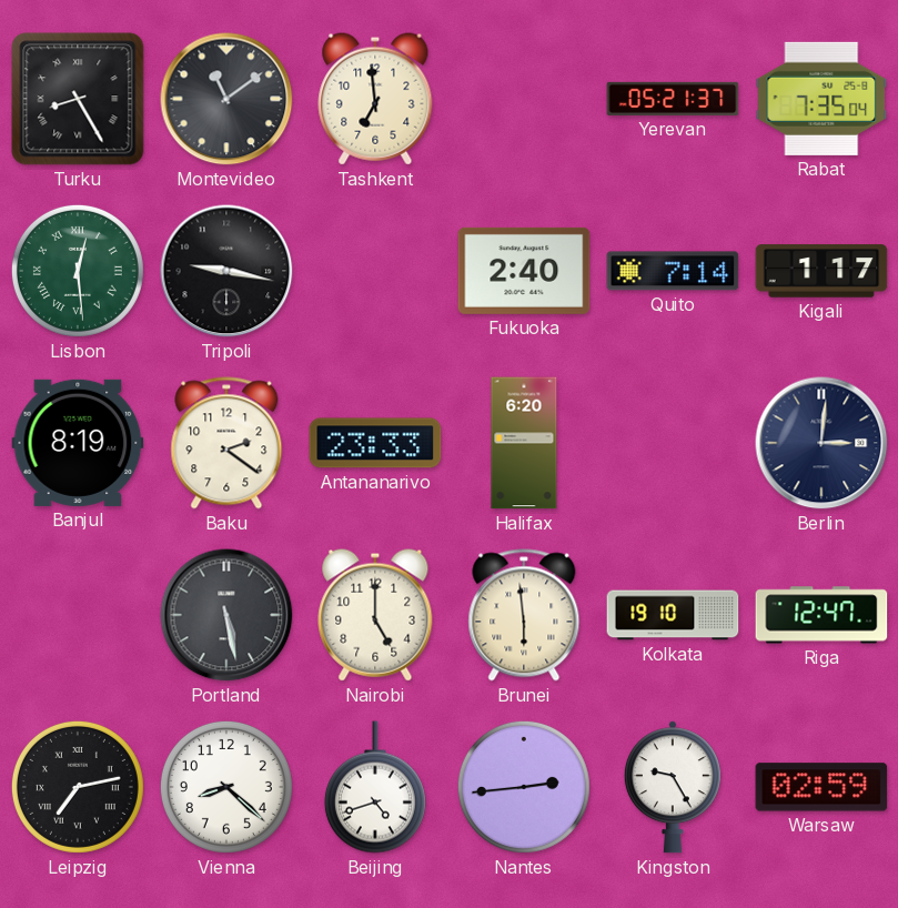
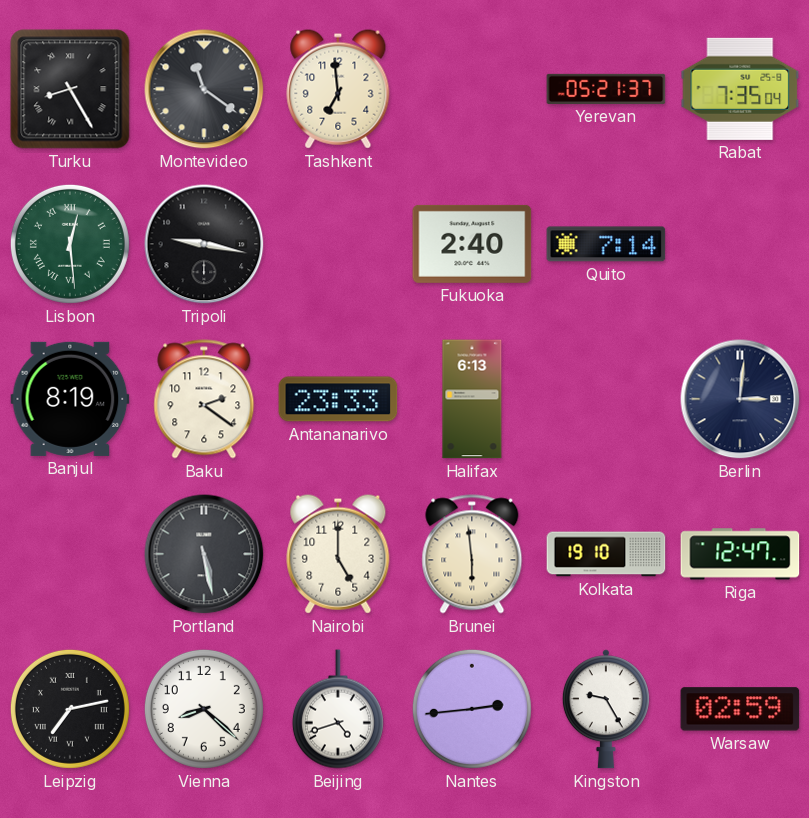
Montevideo: 11:09 -> 11:21
Kigali: 1:17 -> none
Halifax: 6:20 -> 6:13
